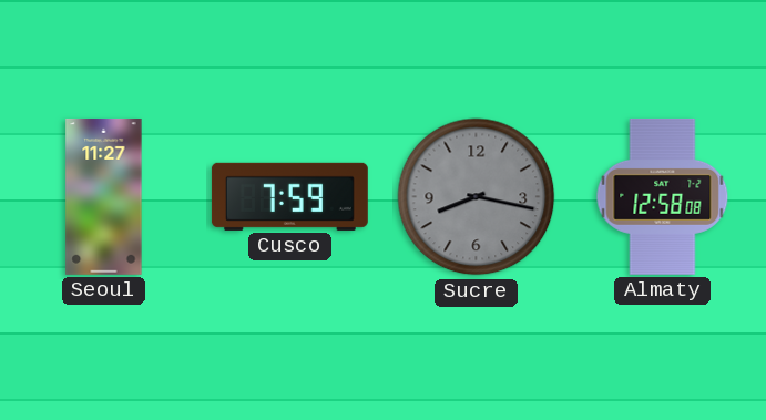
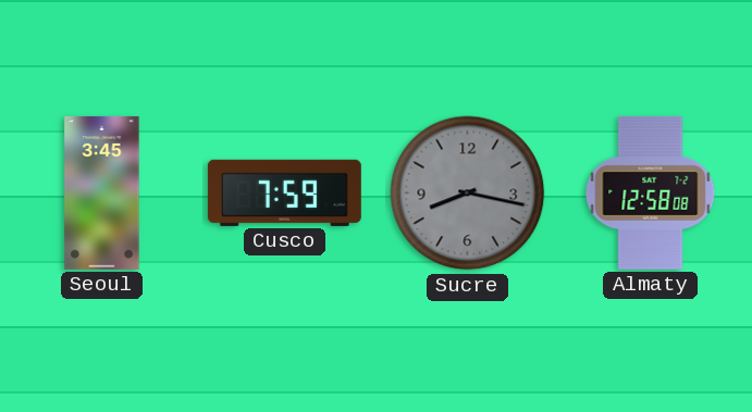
Seoul: 11:27 -> 3:45
